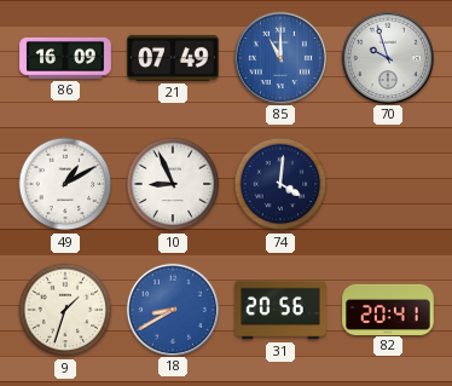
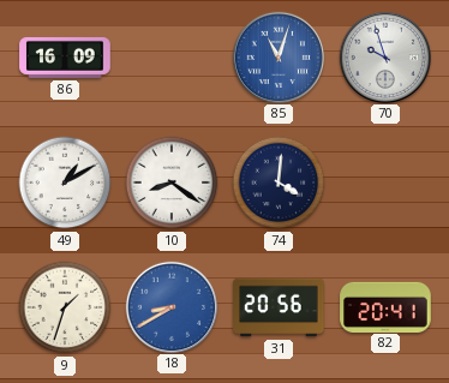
21: 07:49 -> none
85: 11:00 -> 11:03
10: 8:56 -> 8:21
